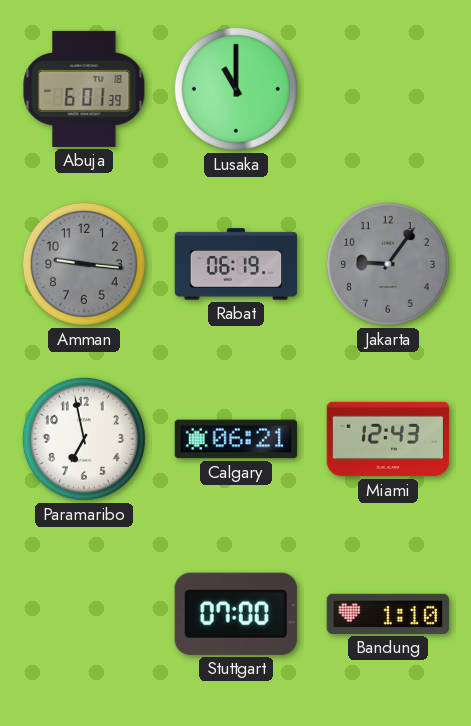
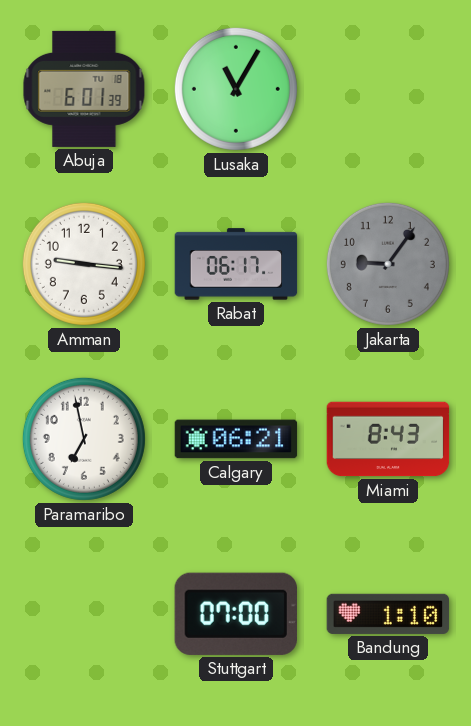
Lusaka: 11:00 -> 11:05
Amman dial: grey -> white
Rabat: 06:19 -> 06:17
Miami: 12:43 -> 8:43
